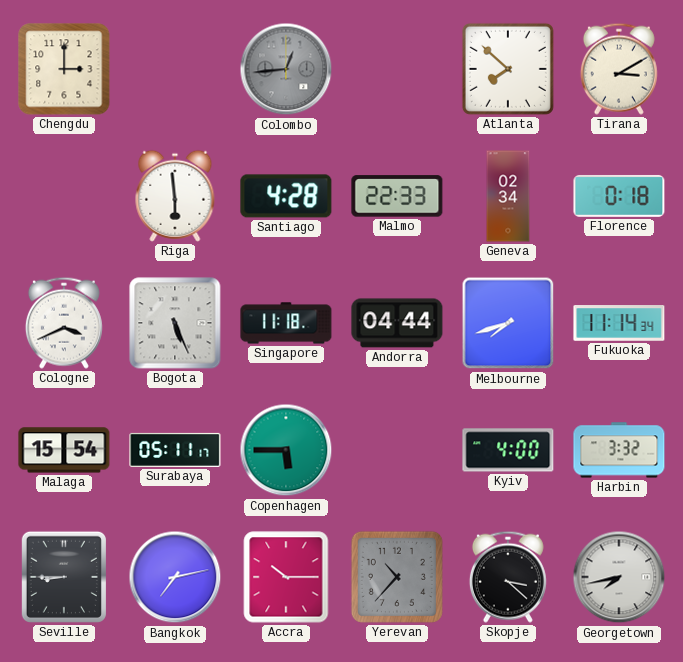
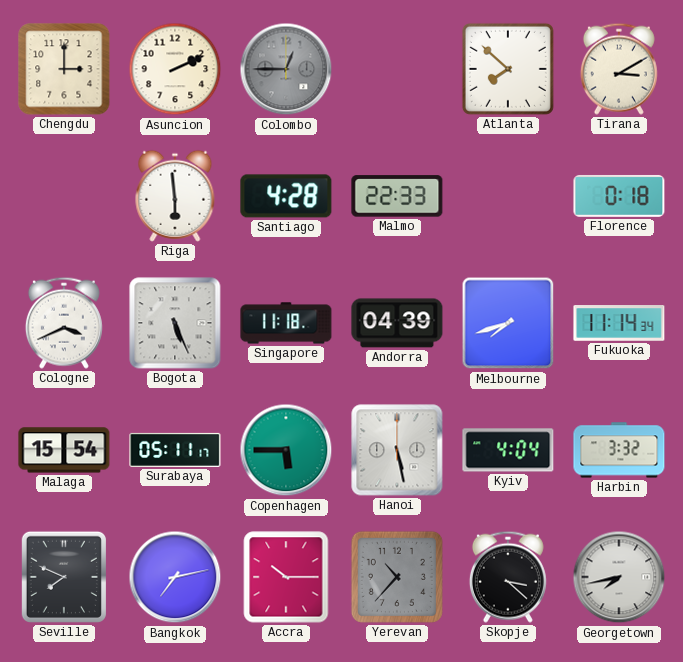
Asuncion: none -> 2:11
Colombo: 12:44 -> 12:45
Geneva: 02:34 -> none
Andorra: 04:44 -> 04:39
Hanoi: none -> 5:28
Kyiv: 4:00 -> 4:04
Seville: 8:45 -> 7:49
